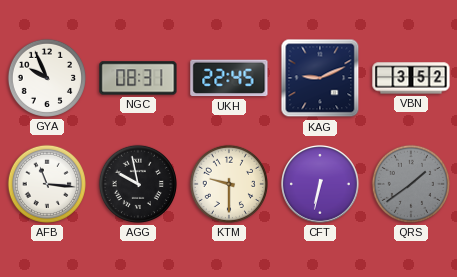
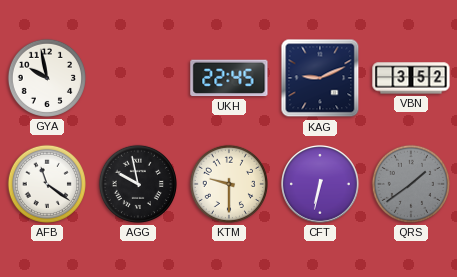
GYA: 9:56 -> 9:58
NGC: 08:31 -> none
AFB: 11:16 -> 11:21
